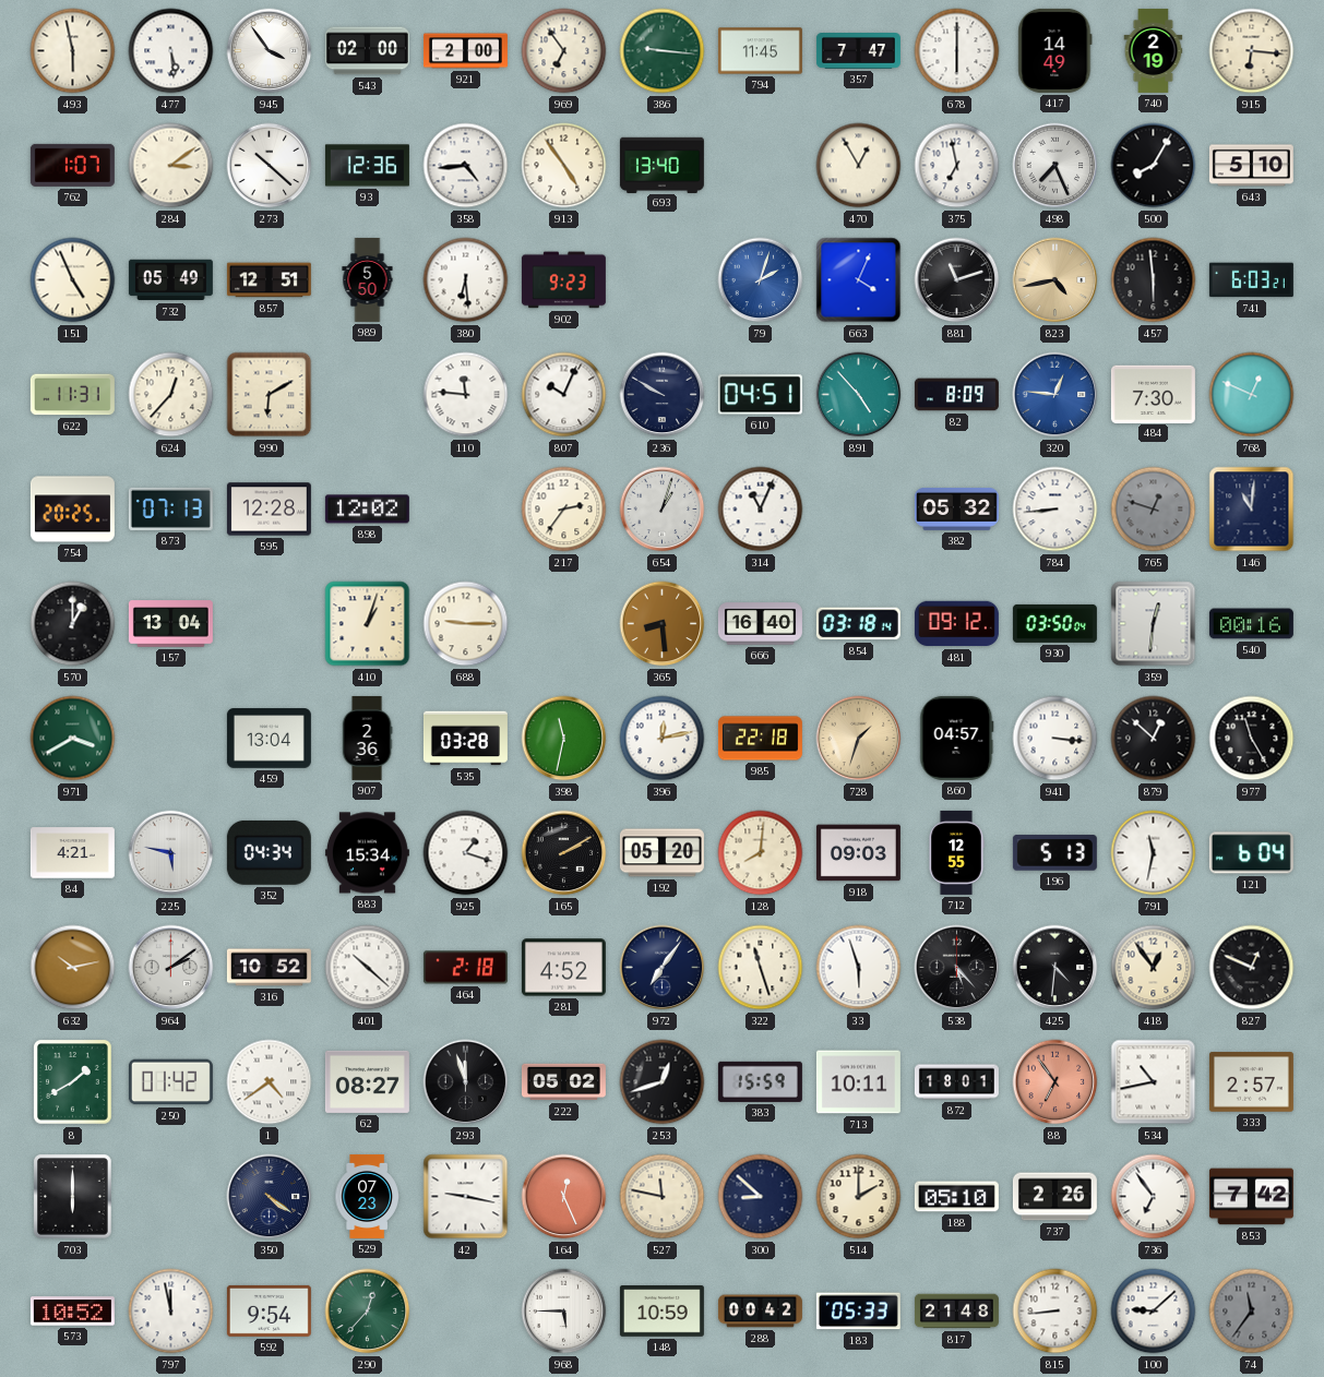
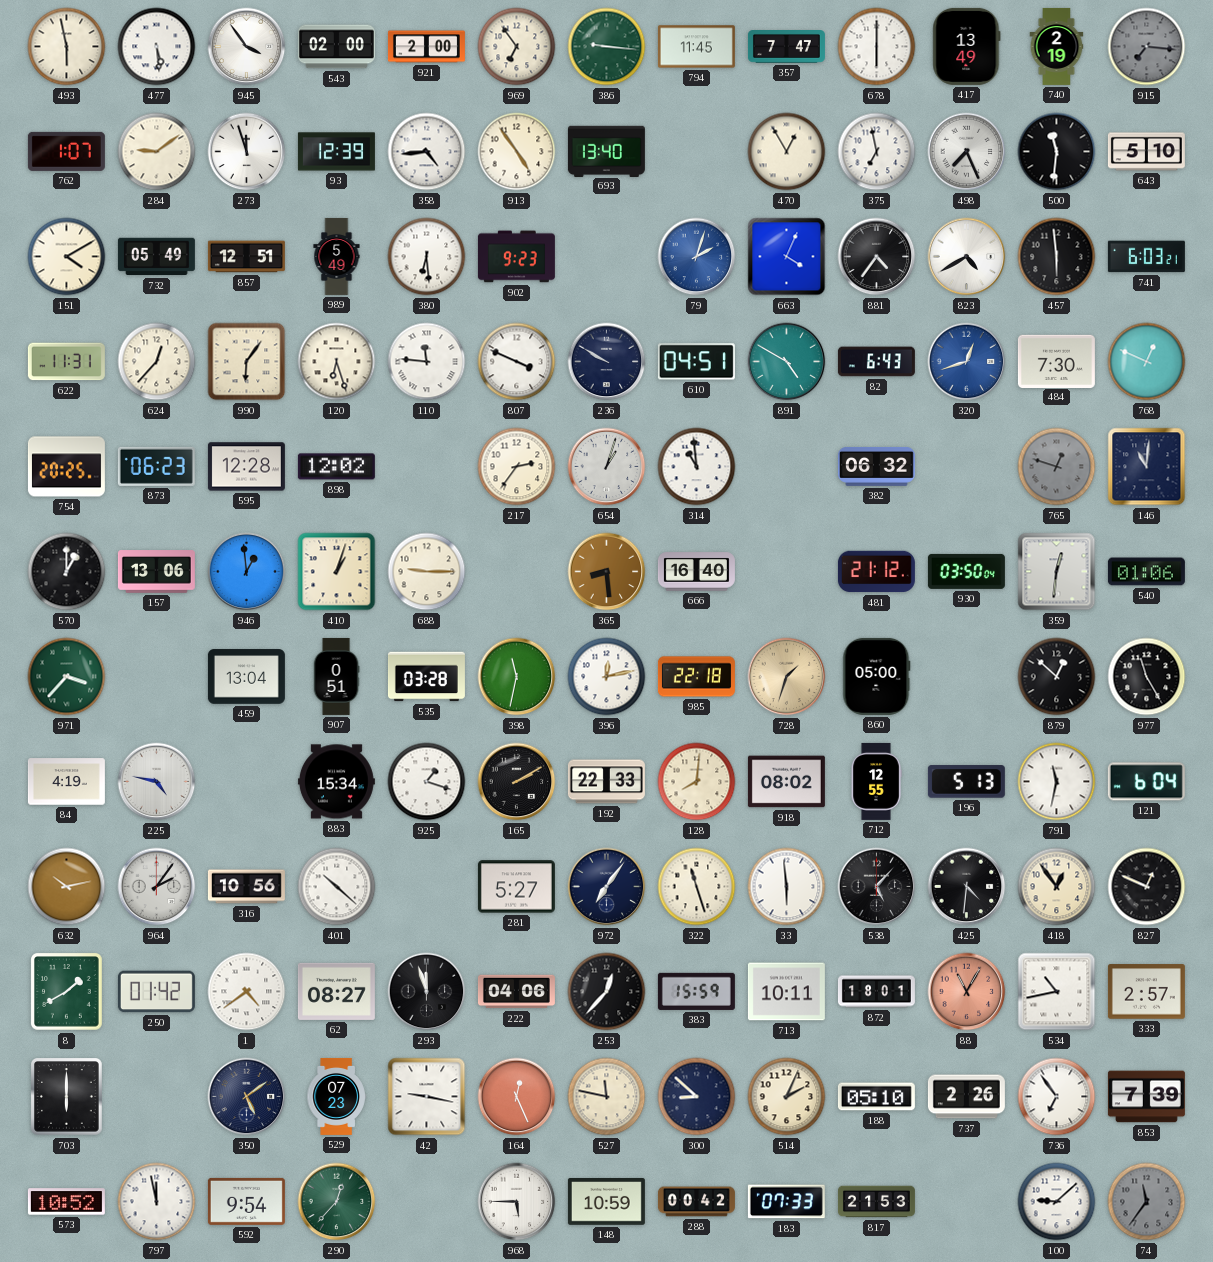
417: 14:49 -> 13:49
915: 6:16 -> 7:16
915 dial: cream -> grey
284: 3:09 -> 9:09
273: 10:22 -> 11:57
93: 12:36 -> 12:39
500: 8:05 -> 11:31
151: 4:56 -> 4:10
989: 5:50 -> 5:49
881: 11:12 -> 4:36
823: 4:43 -> 4:40
823 dial: champagne -> white
990: 6:10 -> 6:06
120: none -> 6:27
807: 10:04 -> 3:49
891: 4:53 -> 4:50
82: 8:09 -> 6:43
320: 12:46 -> 12:42
873: 07:13 -> 06:23
314: 11:04 -> 10:59
382: 05:32 -> 06:32
784: 8:44 -> none
157: 13:04 -> 13:06
946: none -> 12:59
854: 03:18 -> none
481: 09:12 -> 21:12
540: 00:16 -> 01:06
971: 3:40 -> 3:37
907: 2:36 -> 0:51
860: 04:57 -> 05:00
941: 3:16 -> none
84: 4:21 -> 4:19
225: 5:47 -> 4:47
352: 04:34 -> none
192: 05:20 -> 22:33
918: 09:03 -> 08:02
964: 2:09 -> 2:06
316: 10:52 -> 10:56
464: 2:18 -> none
281: 4:52 -> 5:27
33: 5:57 -> 5:59
538: 5:23 -> 5:07
222: 05:02 -> 04:06
253: 12:42 -> 12:37
88: 6:54 -> 11:05
350: 4:21 -> 5:09
514: 2:00 -> 2:04
853: 7:42 -> 7:39
183: 05:33 -> 07:33
817: 21:48 -> 21:53
815: 8:44 -> none
